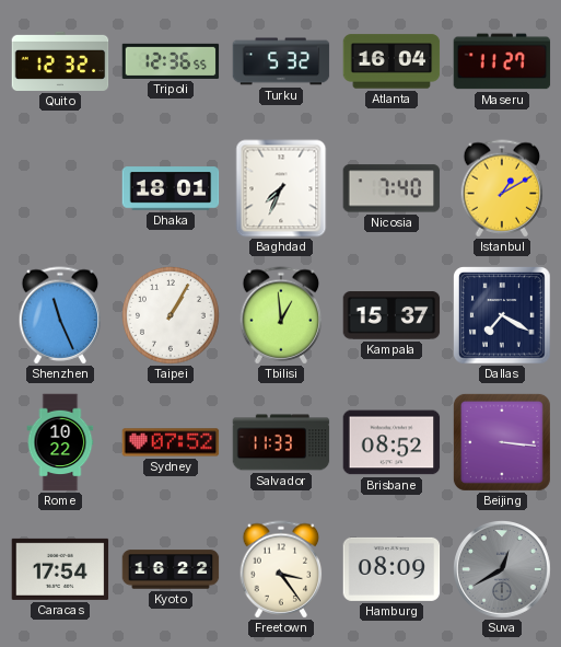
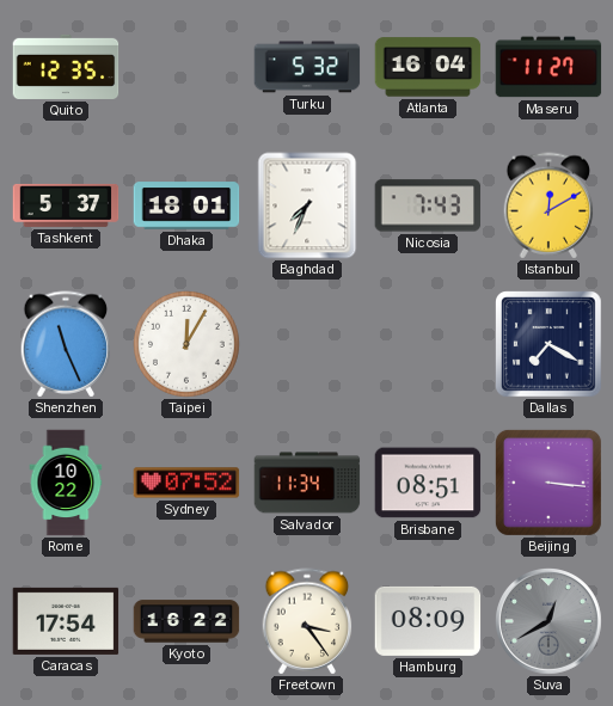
Quito: 12:32 -> 12:35
Tripoli: 12:36 -> none
Tashkent: none -> 5:37
Nicosia: 7:40 -> 7:43
Istanbul: 1:10 -> 12:10
Taipei: 1:05 -> 12:05
Tbilisi: 12:59 -> none
Kampala: 15:37 -> none
Salvador: 11:33 -> 11:34
Brisbane: 08:52 -> 08:51
